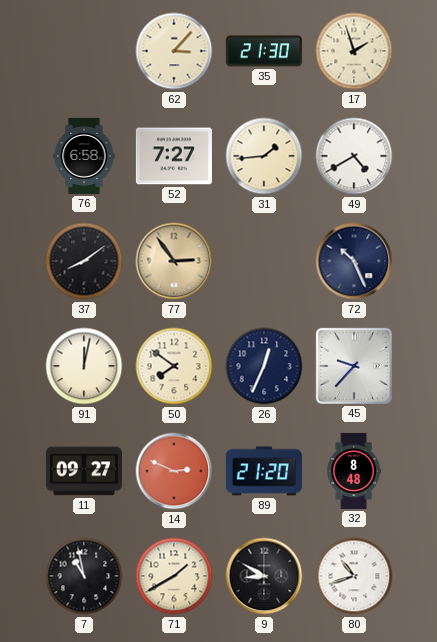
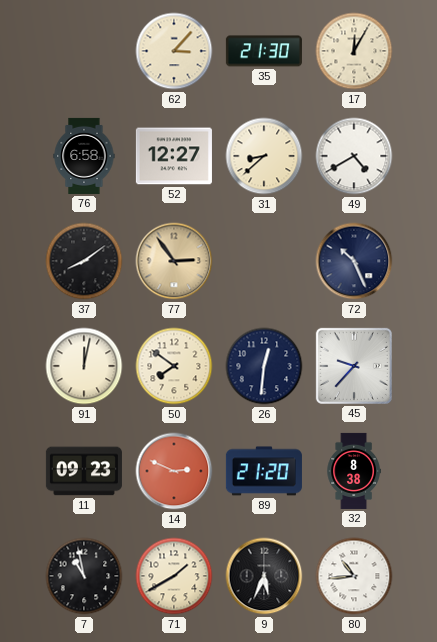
17: 1:57 -> 12:05
52: 7:27 -> 12:27
31: 1:44 -> 8:38
26: 12:34 -> 12:31
11: 09:27 -> 09:23
32: 8:48 -> 8:38
9: 8:50 -> 5:34
80: 10:42 -> 10:44
